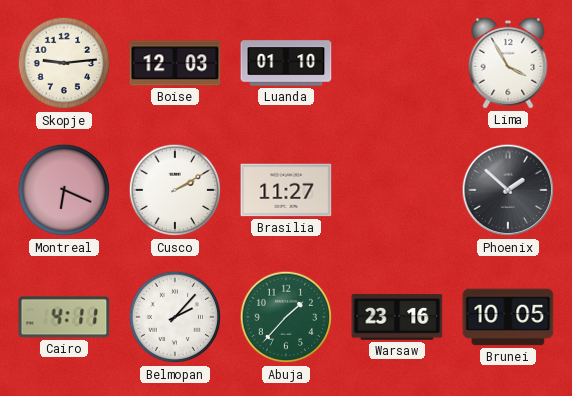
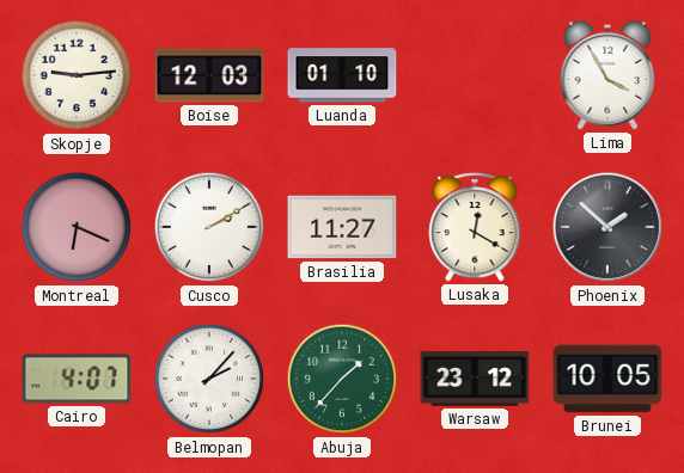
Lusaka: none -> 12:20
Cairo: 4:11 -> 4:07
Warsaw: 23:16 -> 23:12
